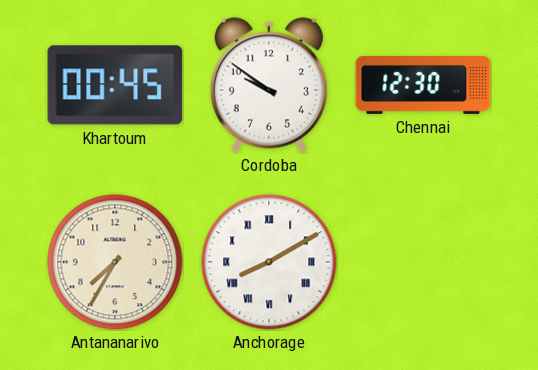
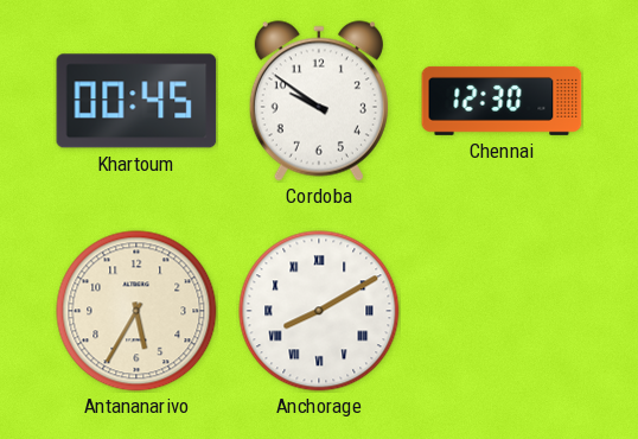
Antananarivo: 7:35 -> 5:35
